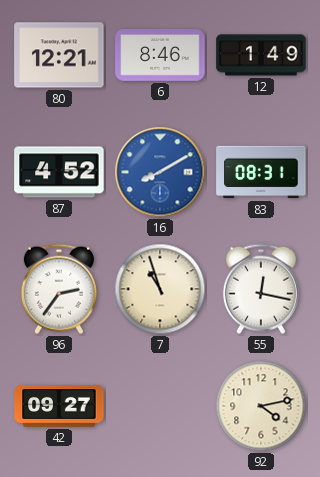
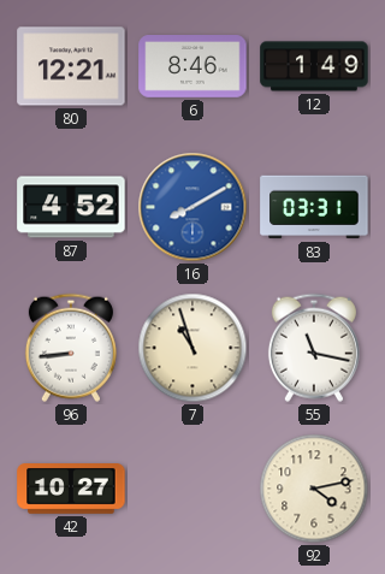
83: 08:31 -> 03:31
96: 2:36 -> 8:44
55: 12:17 -> 11:17
42: 09:27 -> 10:27
